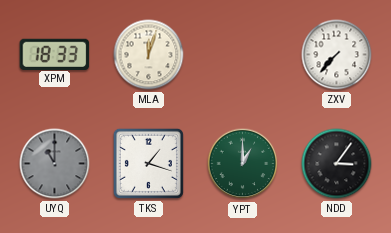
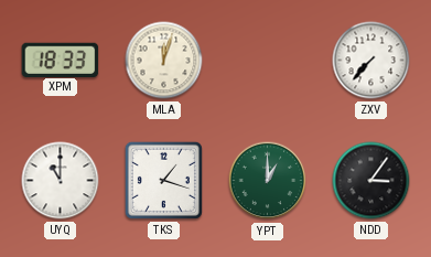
UYQ dial: grey -> white
